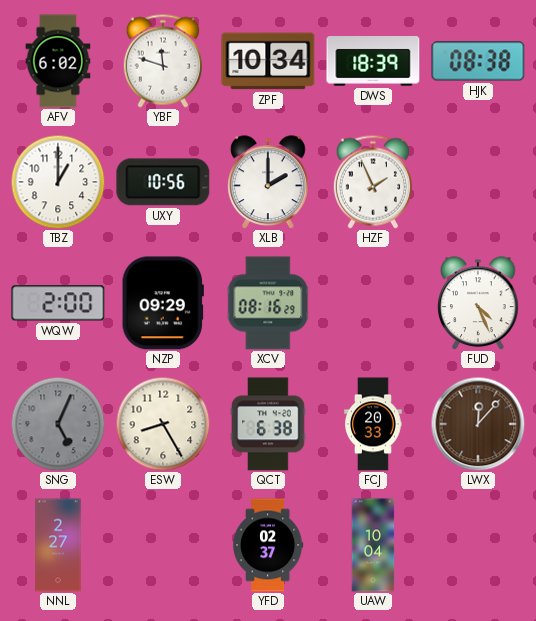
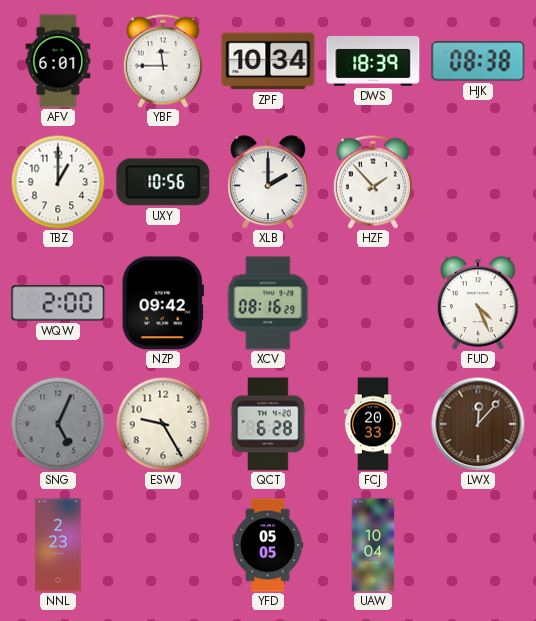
AFV: 6:02 -> 6:01
YBF: 11:48 -> 11:45
HZF: 1:56 -> 1:53
NZP: 09:29 -> 09:42
ESW: 8:25 -> 9:25
QCT: 6:38 -> 6:28
NNL: 2:27 -> 2:23
YFD: 02:37 -> 05:05
